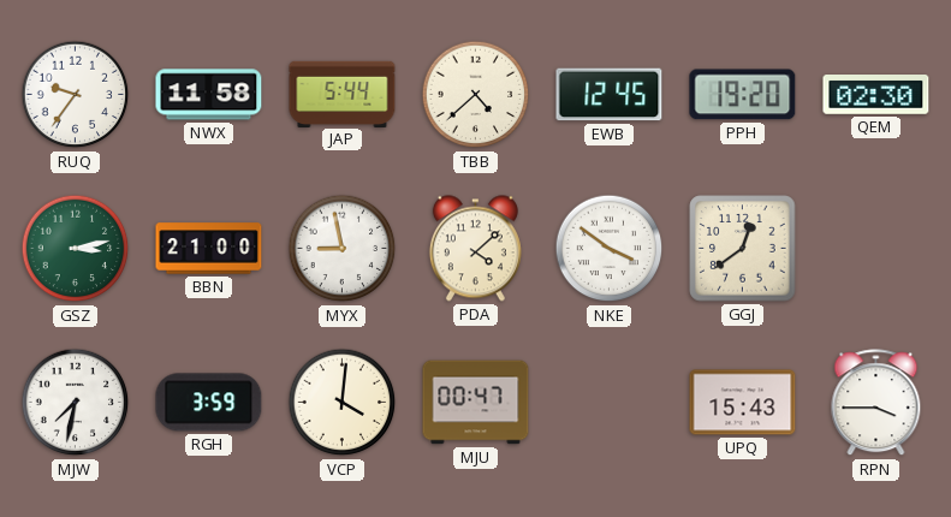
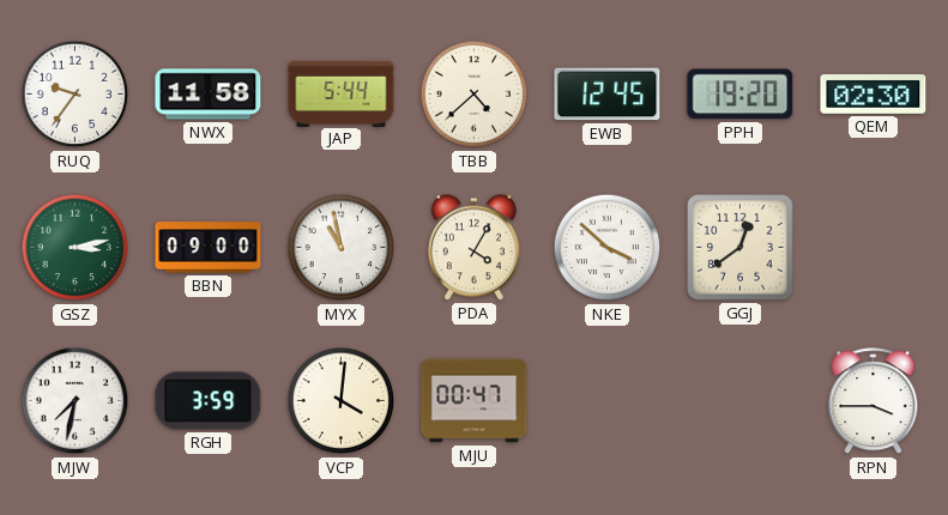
BBN: 21:00 -> 09:00
MYX: 8:58 -> 10:58
PDA: 4:08 -> 4:05
NKE: 3:51 -> 3:52
UPQ: 15:43 -> none
